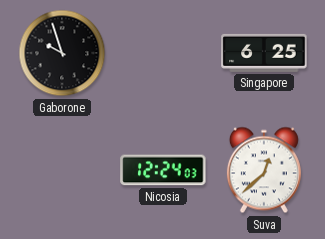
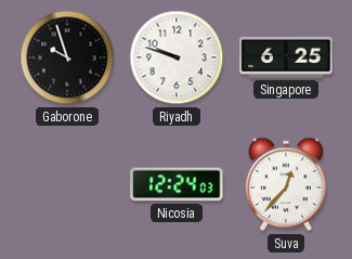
Riyadh: none -> 9:48
Suva: 12:38 -> 12:37
